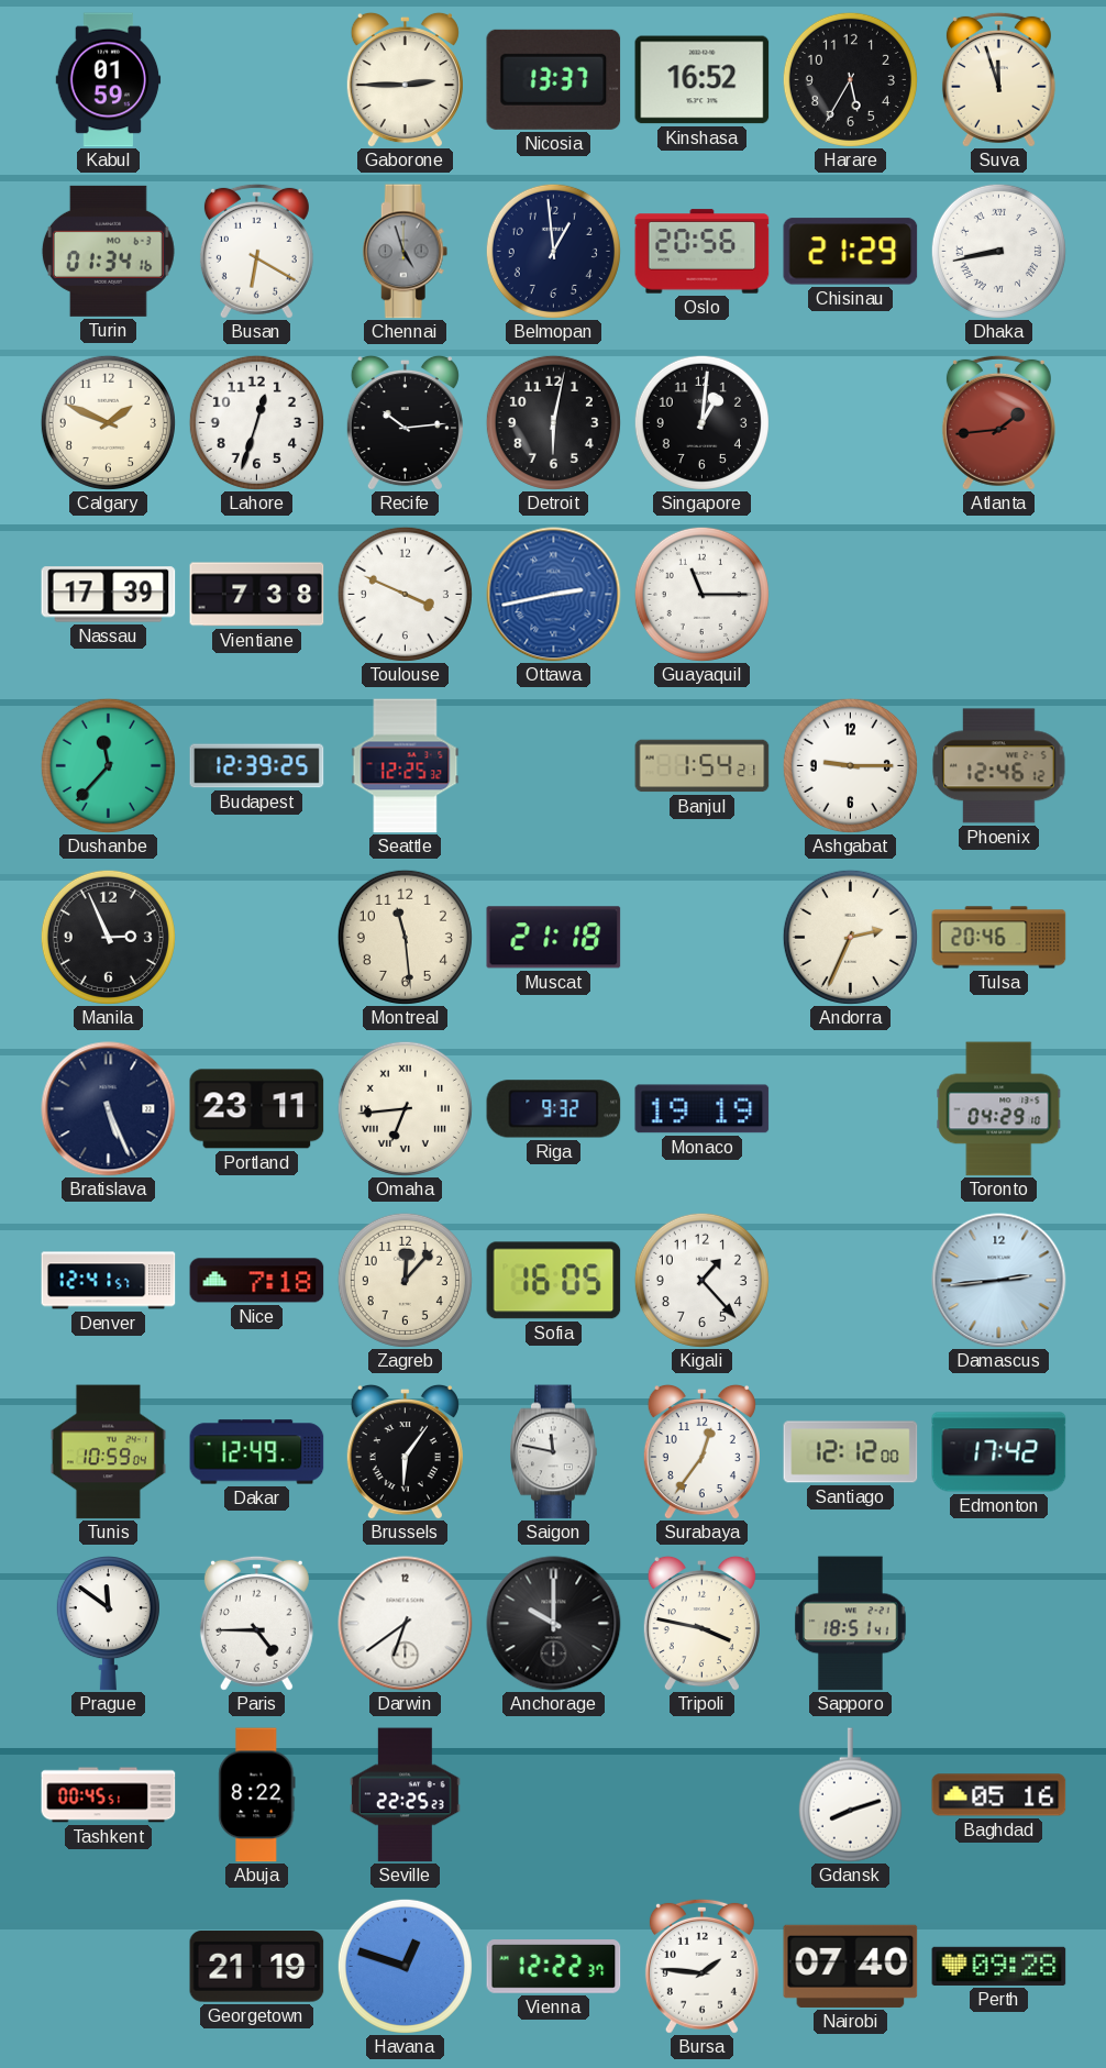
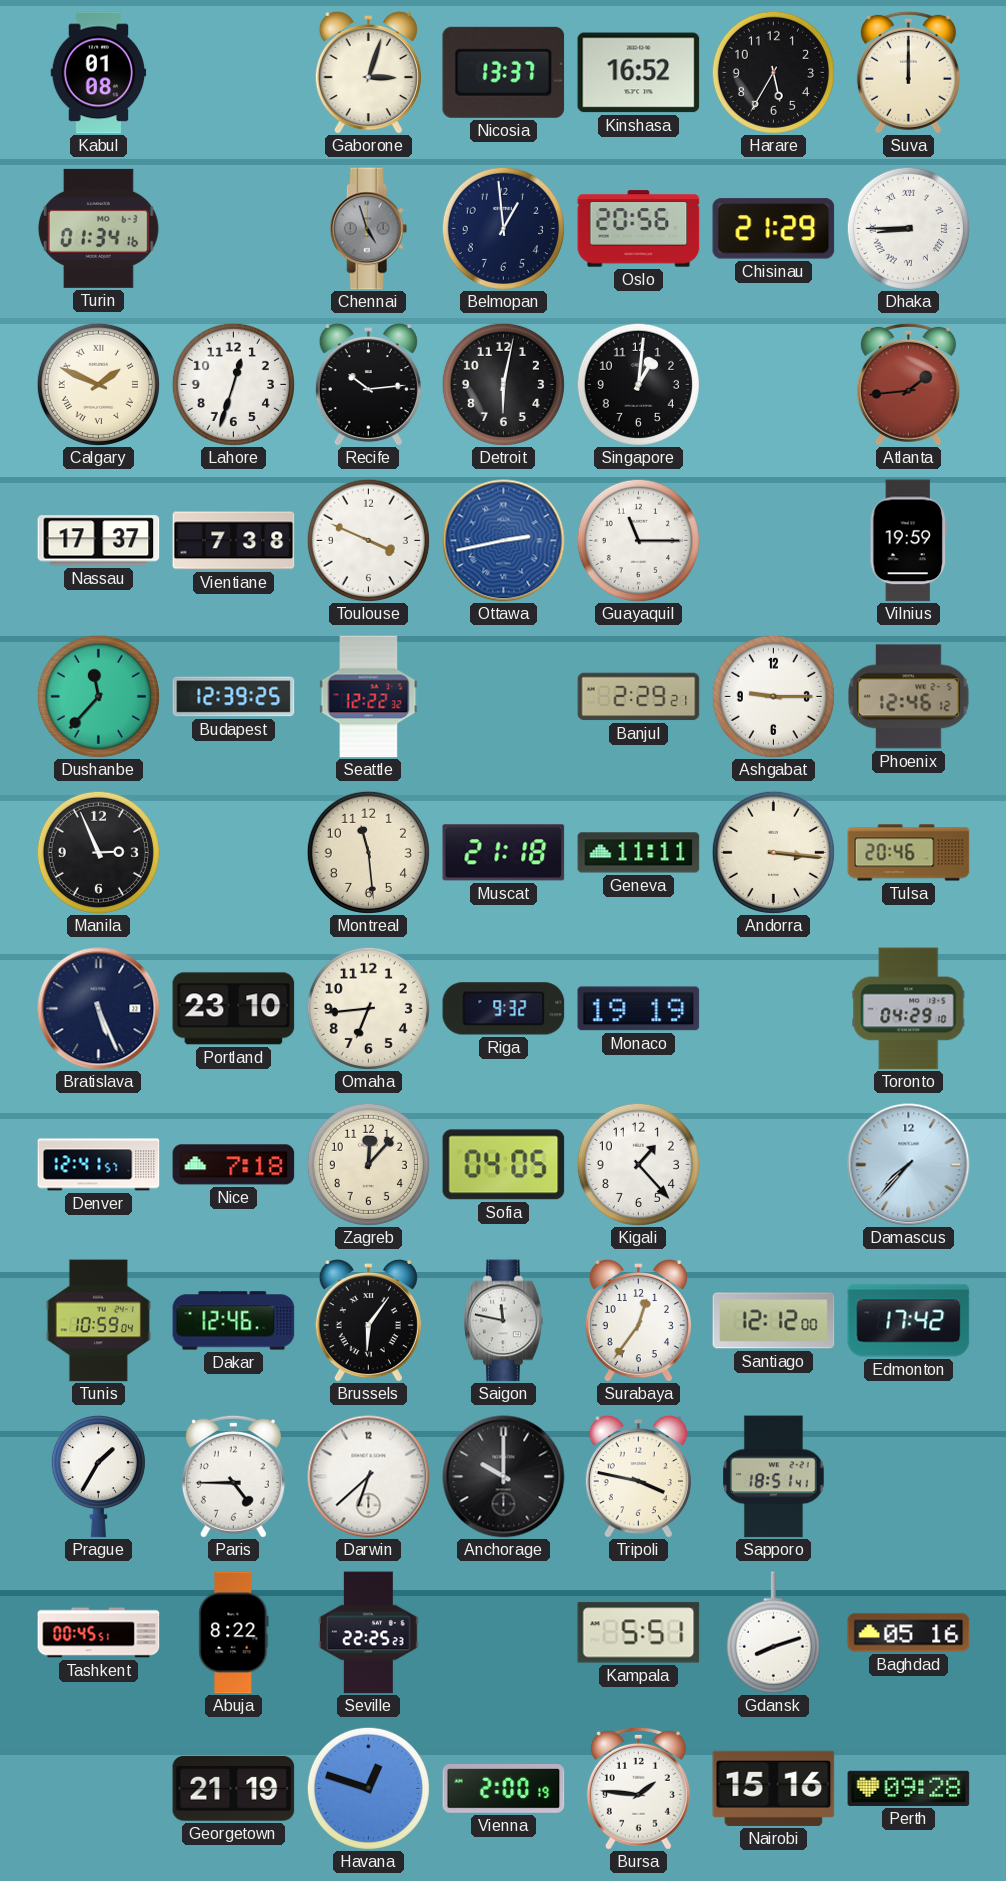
Kabul: 01:59 -> 01:08
Gaborone: 2:45 -> 3:03
Suva: 11:57 -> 12:00
Busan: 6:20 -> none
Dhaka: 8:43 -> 8:45
Calgary numerals: Arabic -> Roman
Nassau: 17:39 -> 17:37
Vilnius: none -> 19:59
Seattle: 12:25 -> 12:22
Banjul: 1:54 -> 2:29
Geneva: none -> 11:11
Andorra: 2:34 -> 3:16
Portland: 23:11 -> 23:10
Omaha numerals: Roman -> Arabic
Sofia: 16:05 -> 04:05
Damascus: 2:44 -> 7:37
Dakar: 12:49 -> 12:46
Prague: 11:51 -> 1:35
Darwin: 6:39 -> 6:38
Kampala: none -> 5:51
Vienna: 12:22 -> 2:00
Nairobi: 07:40 -> 15:16
